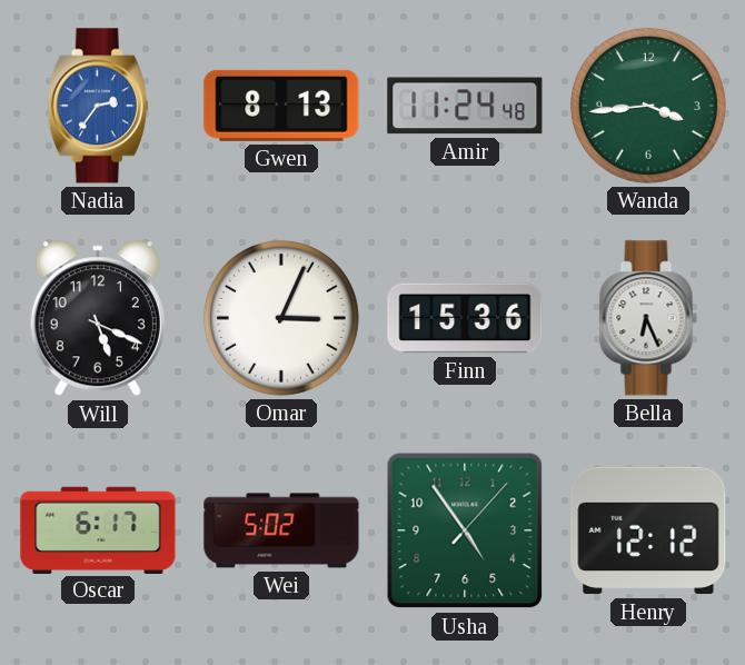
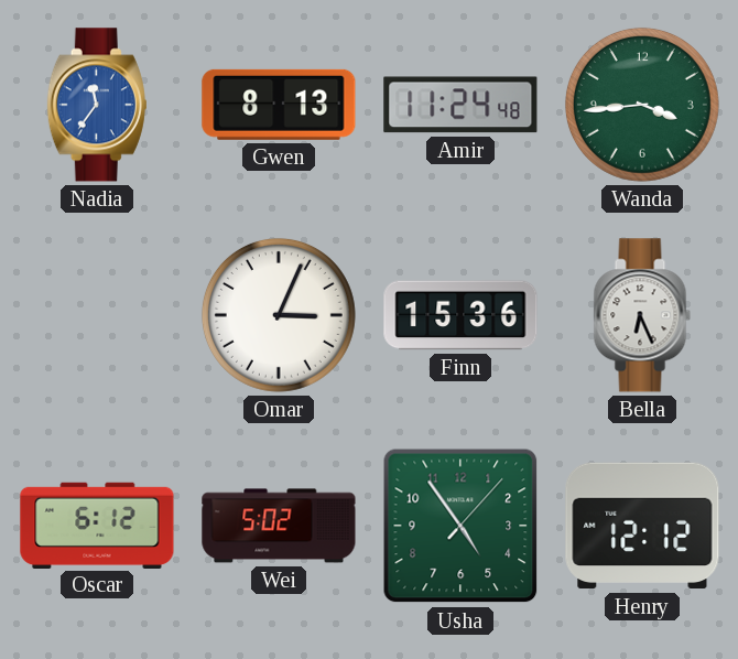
Nadia: 2:36 -> 11:36
Will: 5:19 -> none
Oscar: 6:17 -> 6:12
